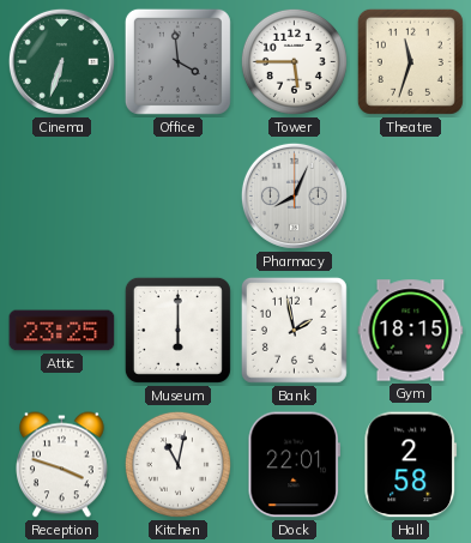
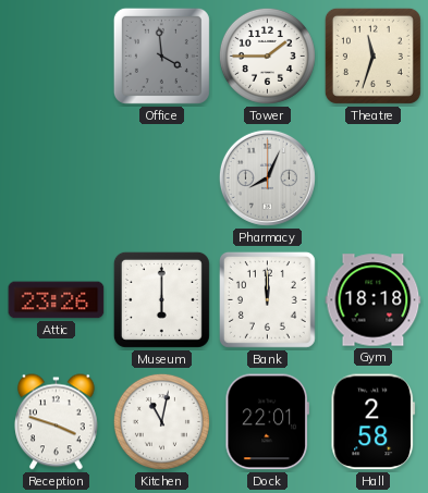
Cinema: 6:33 -> none
Tower: 5:45 -> 1:45
Attic: 23:25 -> 23:26
Bank: 1:58 -> 12:00
Gym: 18:15 -> 18:18
